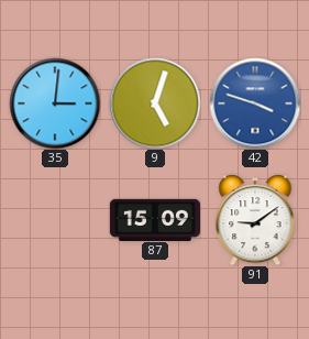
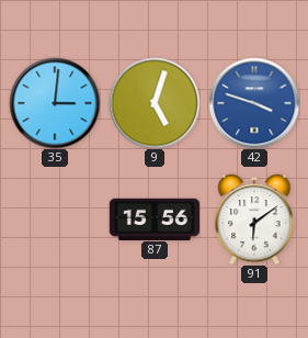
87: 15:09 -> 15:56
91: 9:09 -> 6:09
